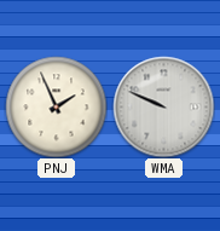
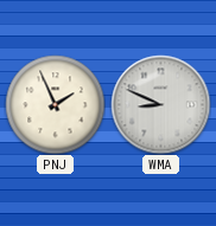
WMA: 9:49 -> 8:49
